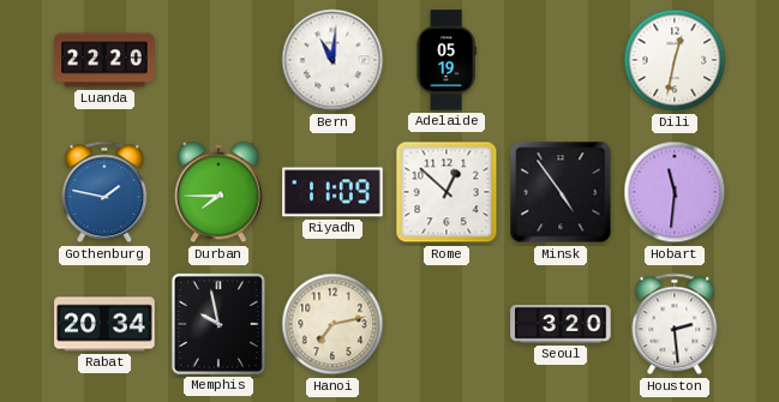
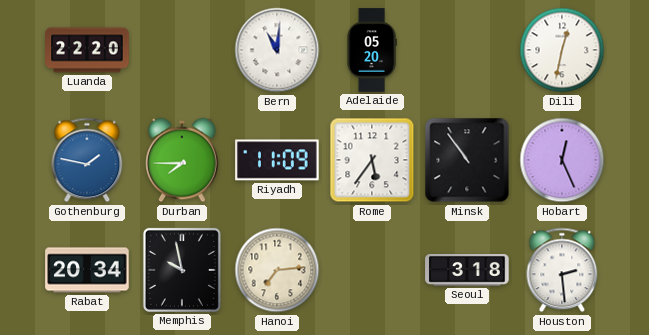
Adelaide: 05:19 -> 05:20
Rome: 12:52 -> 5:36
Minsk: 4:54 -> 10:54
Hobart: 11:31 -> 12:26
Hanoi: 7:13 -> 7:14
Seoul: 3:20 -> 3:18
